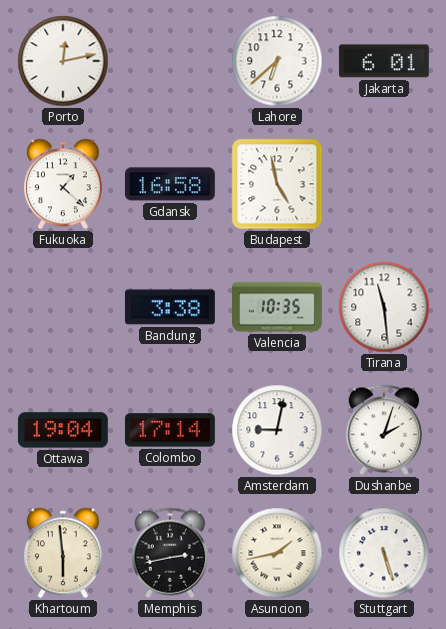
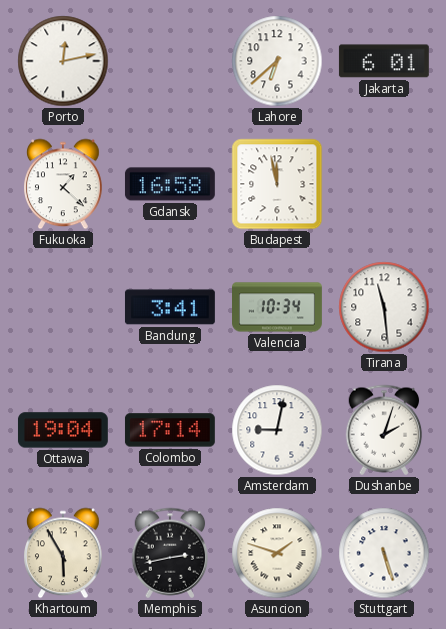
Budapest: 4:58 -> 11:58
Bandung: 3:38 -> 3:41
Valencia: 10:35 -> 10:34
Khartoum: 5:59 -> 5:55
Asuncion: 1:43 -> 1:48
